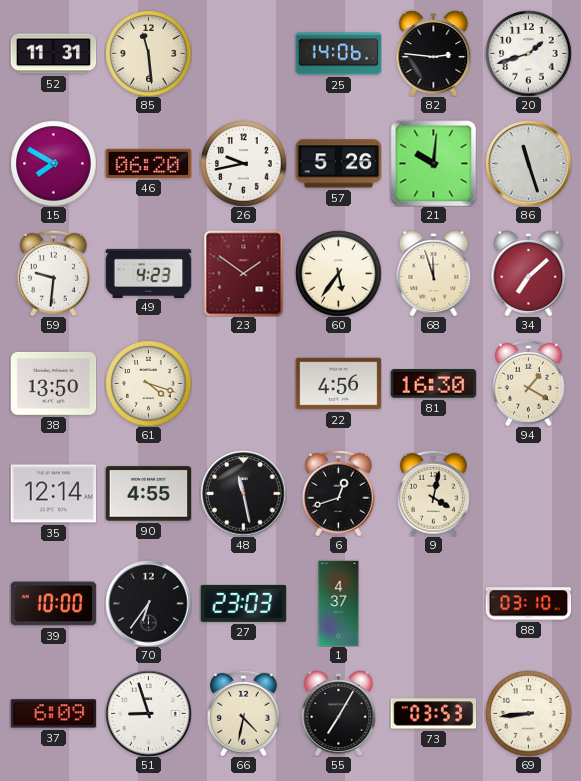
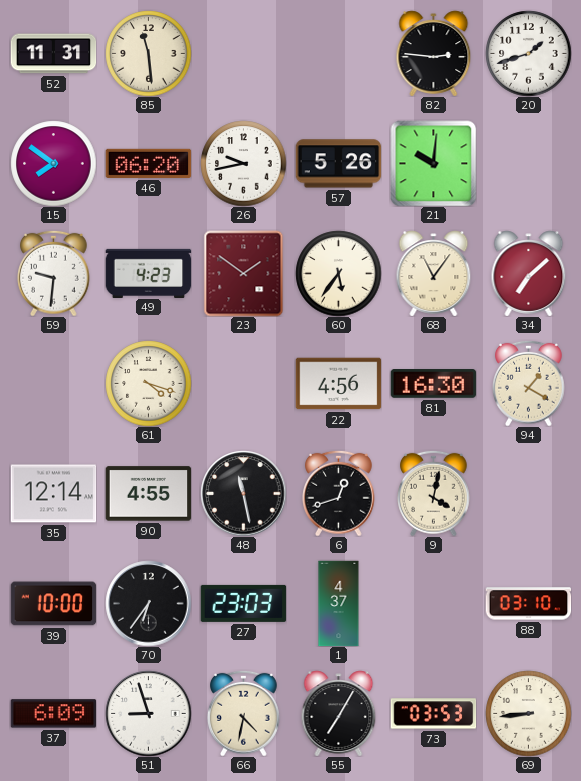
25: 14:06 -> none
15: 7:50 -> 7:51
86: 11:27 -> none
68: 11:57 -> 11:06
38: 13:50 -> none
